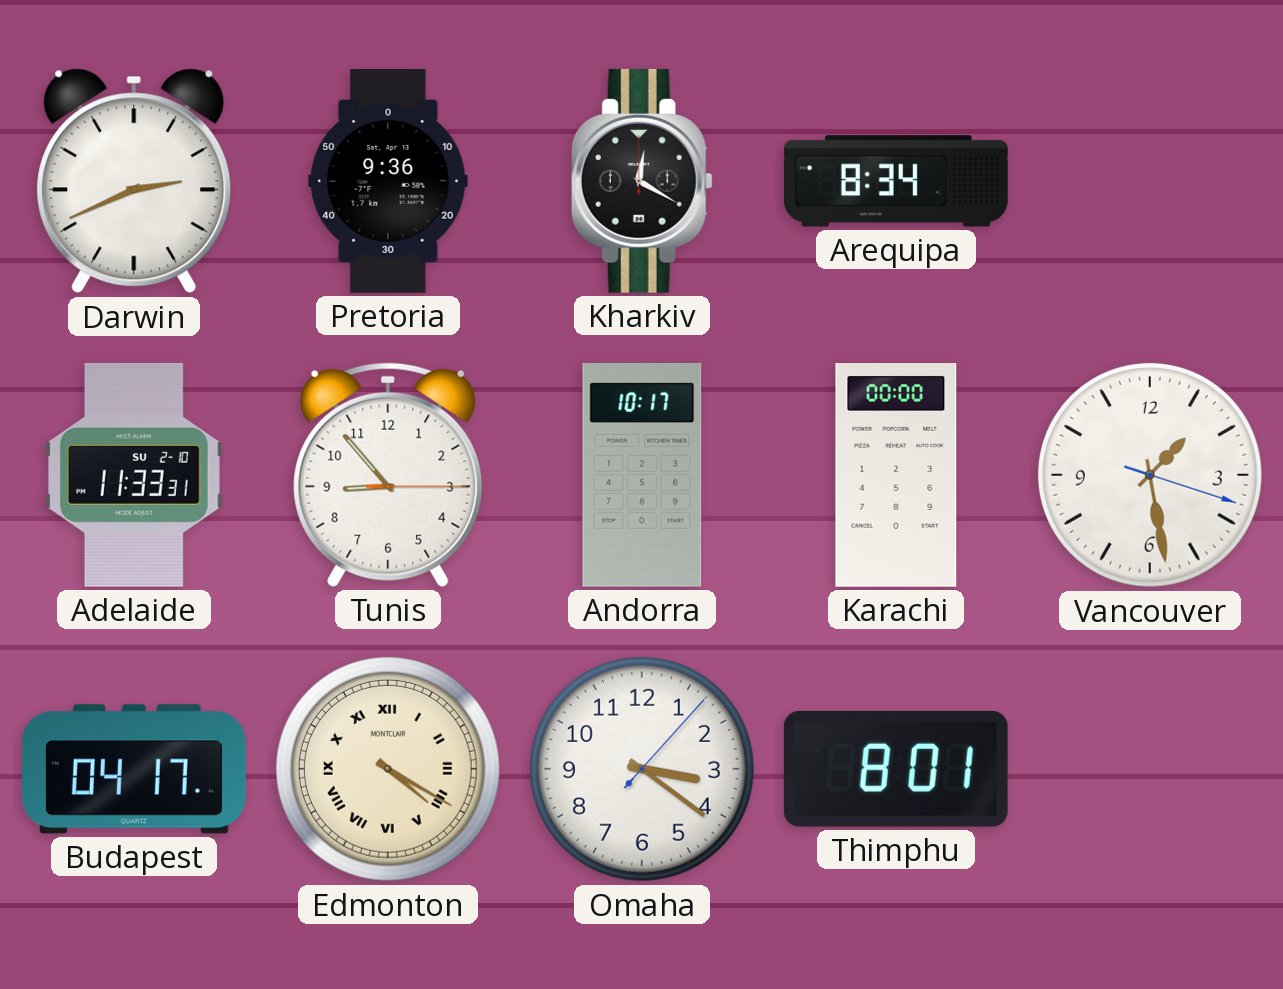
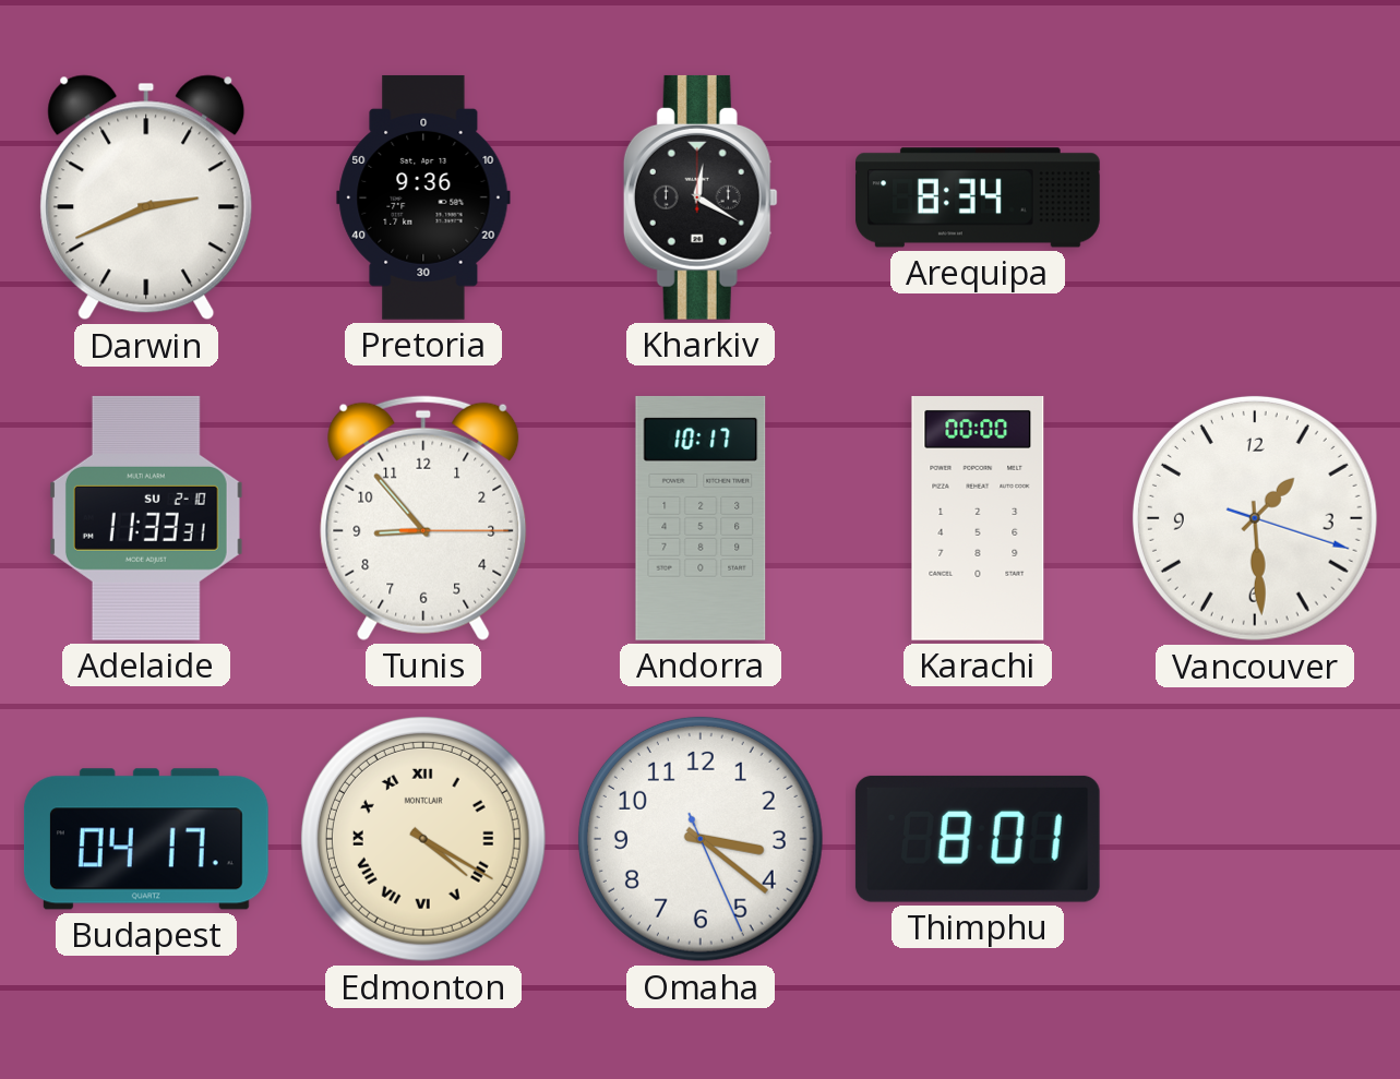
Vancouver: 1:28 -> 1:29
Omaha: 3:21:07 -> 3:21:26
